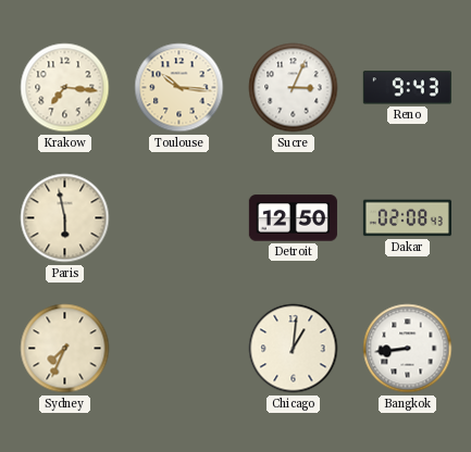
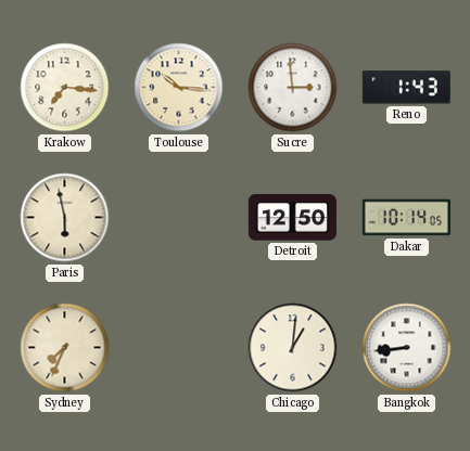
Sucre: 3:04 -> 2:59
Reno: 9:43 -> 1:43
Dakar: 02:08 -> 10:14
